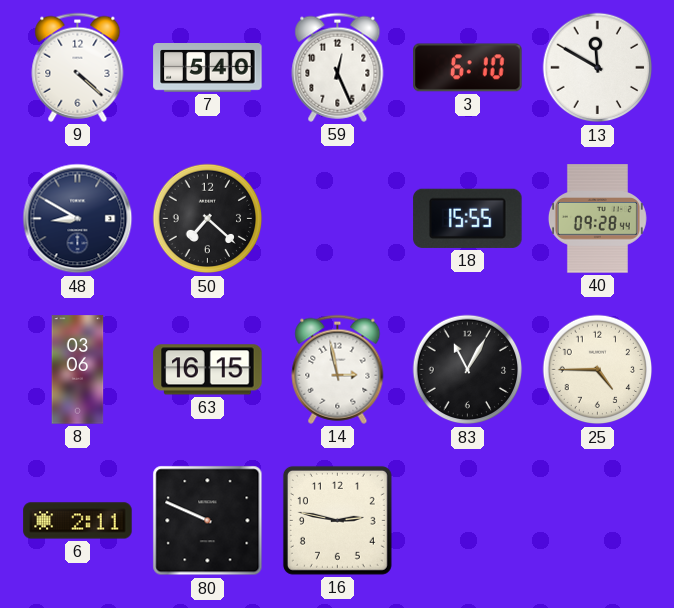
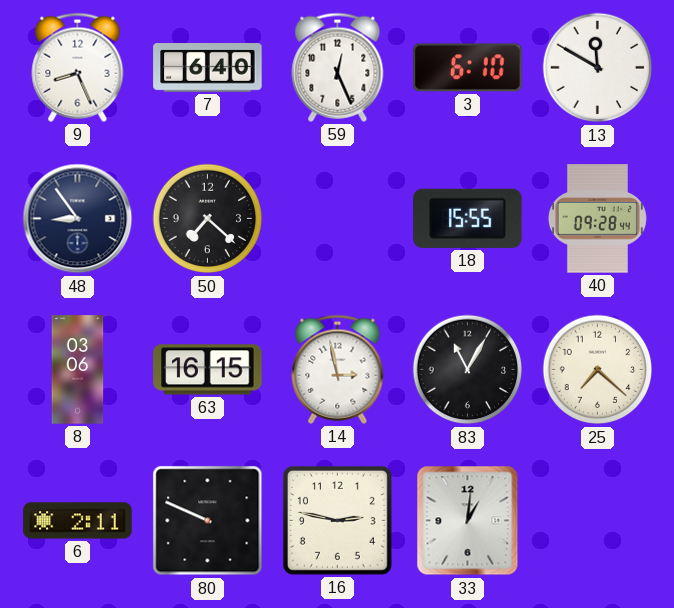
9: 4:22 -> 8:26
7: 5:40 -> 6:40
48: 8:50 -> 8:54
25: 4:45 -> 7:22
33: none -> 1:01
